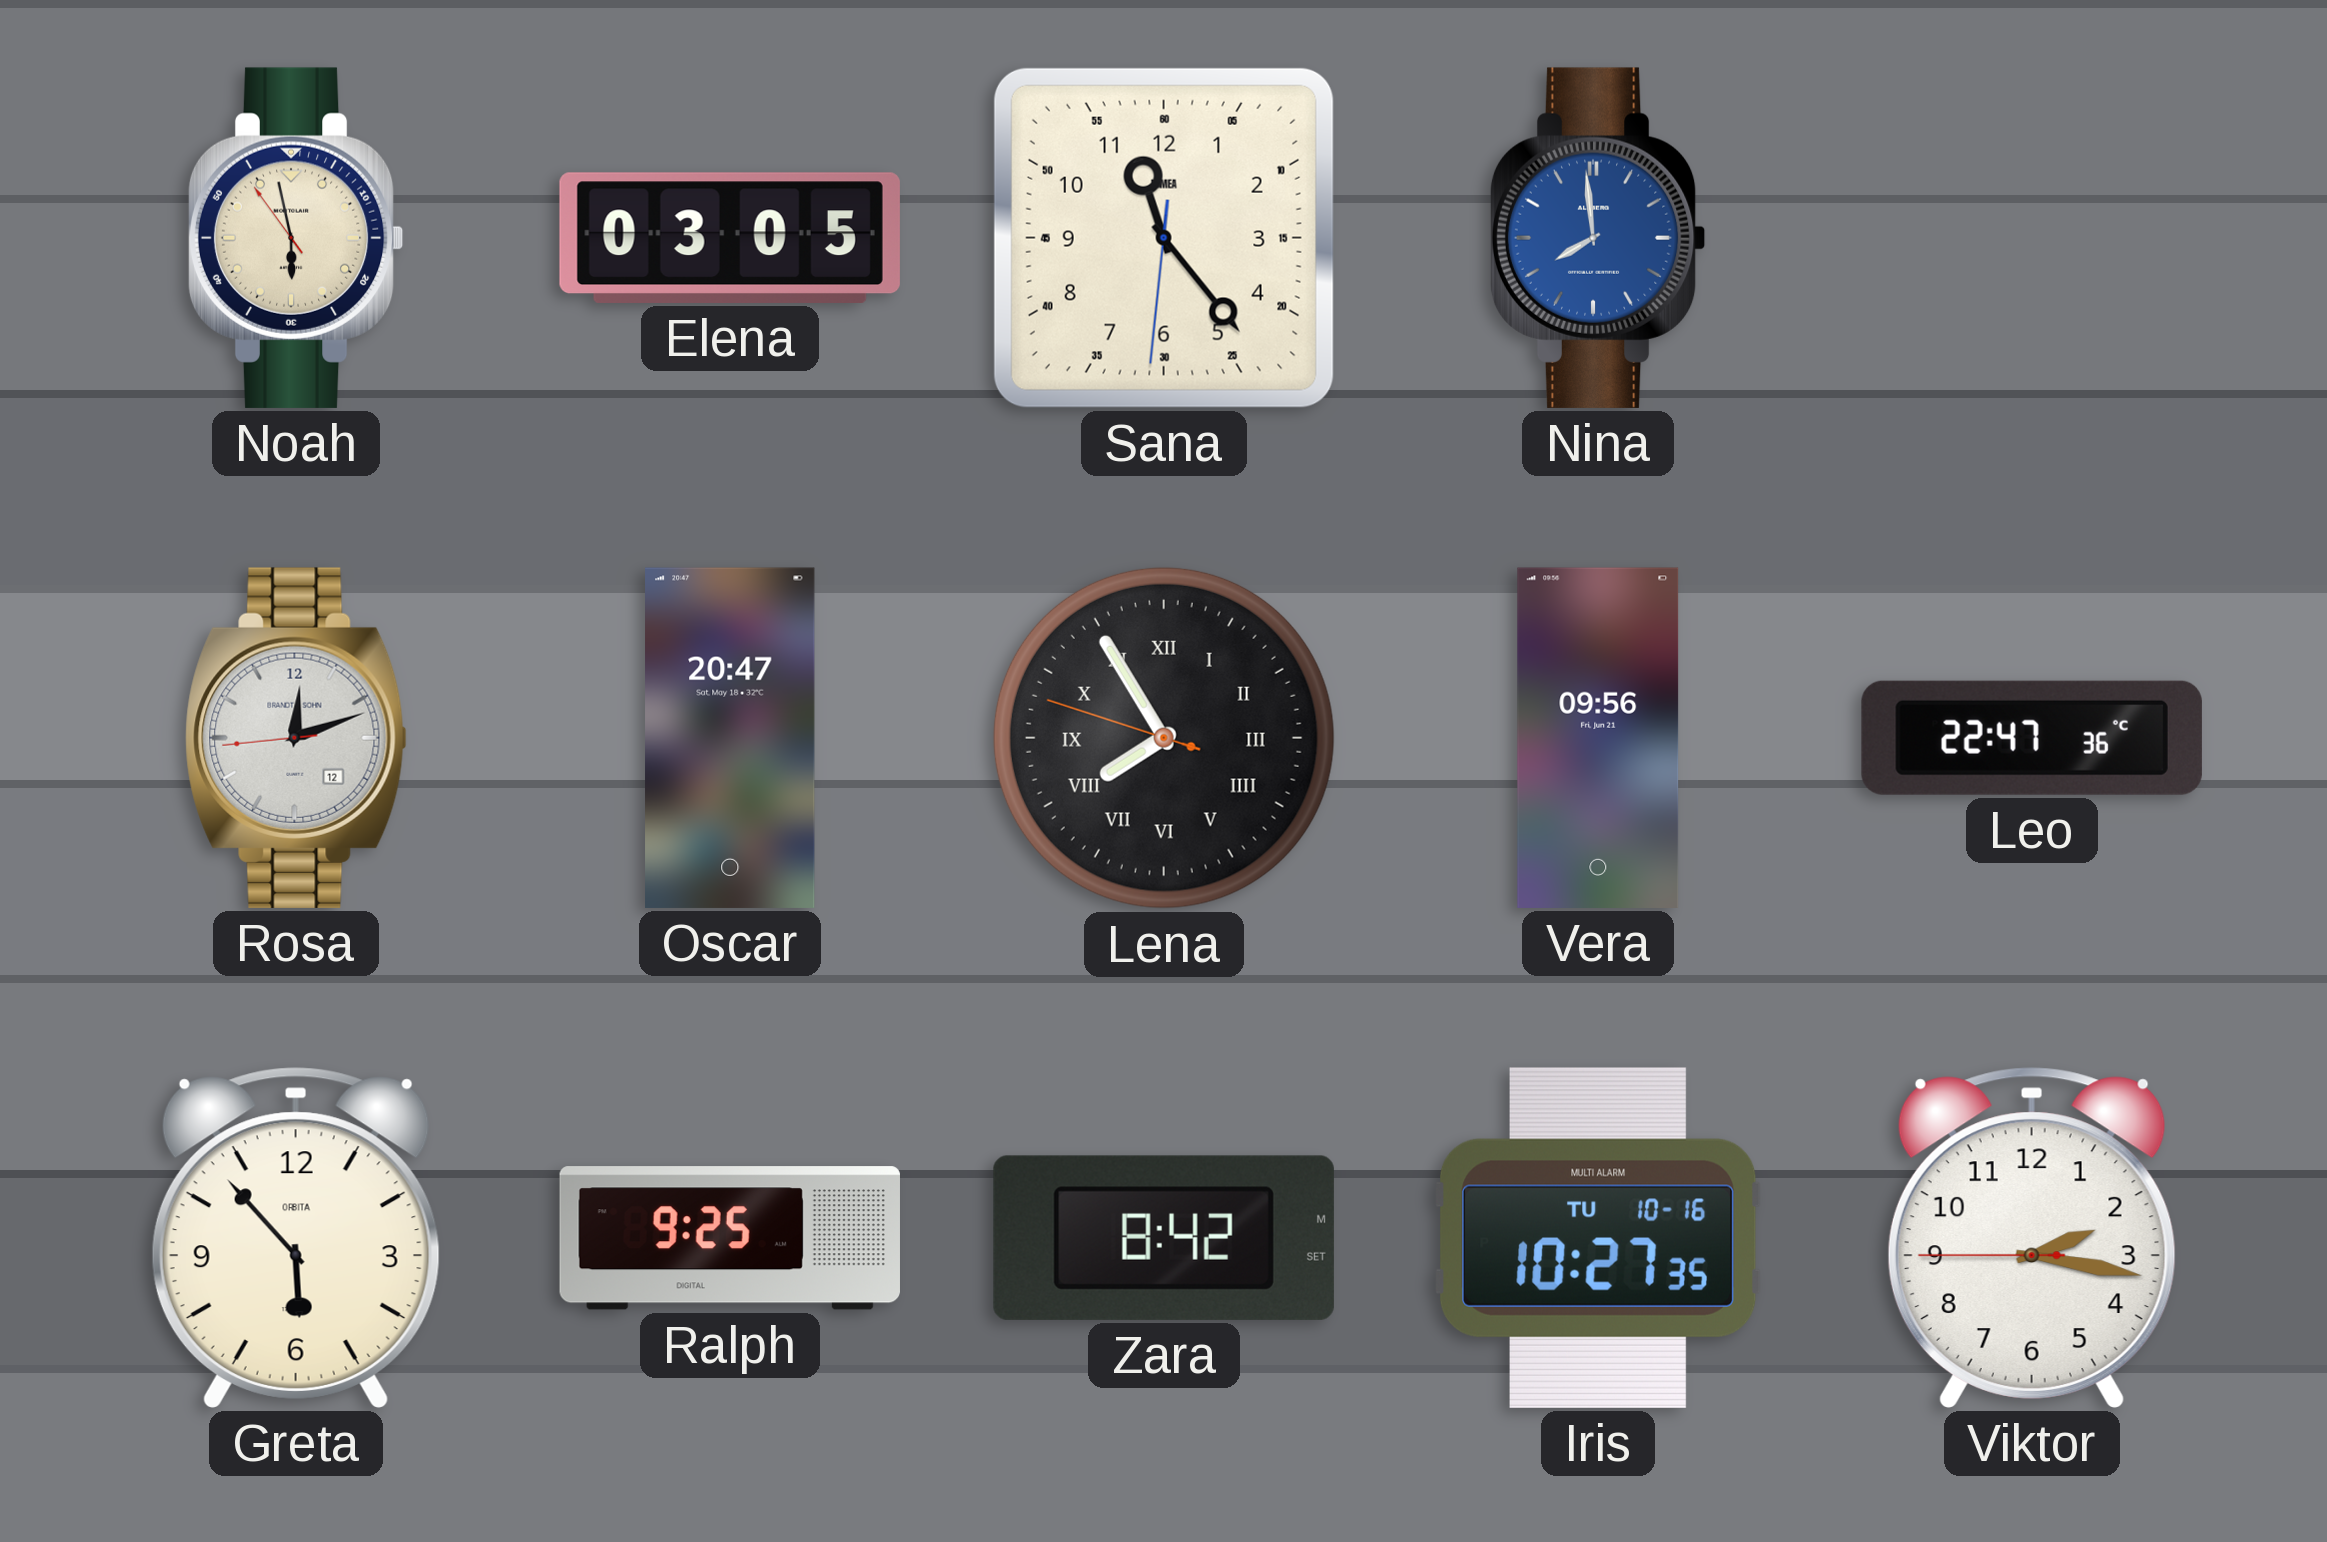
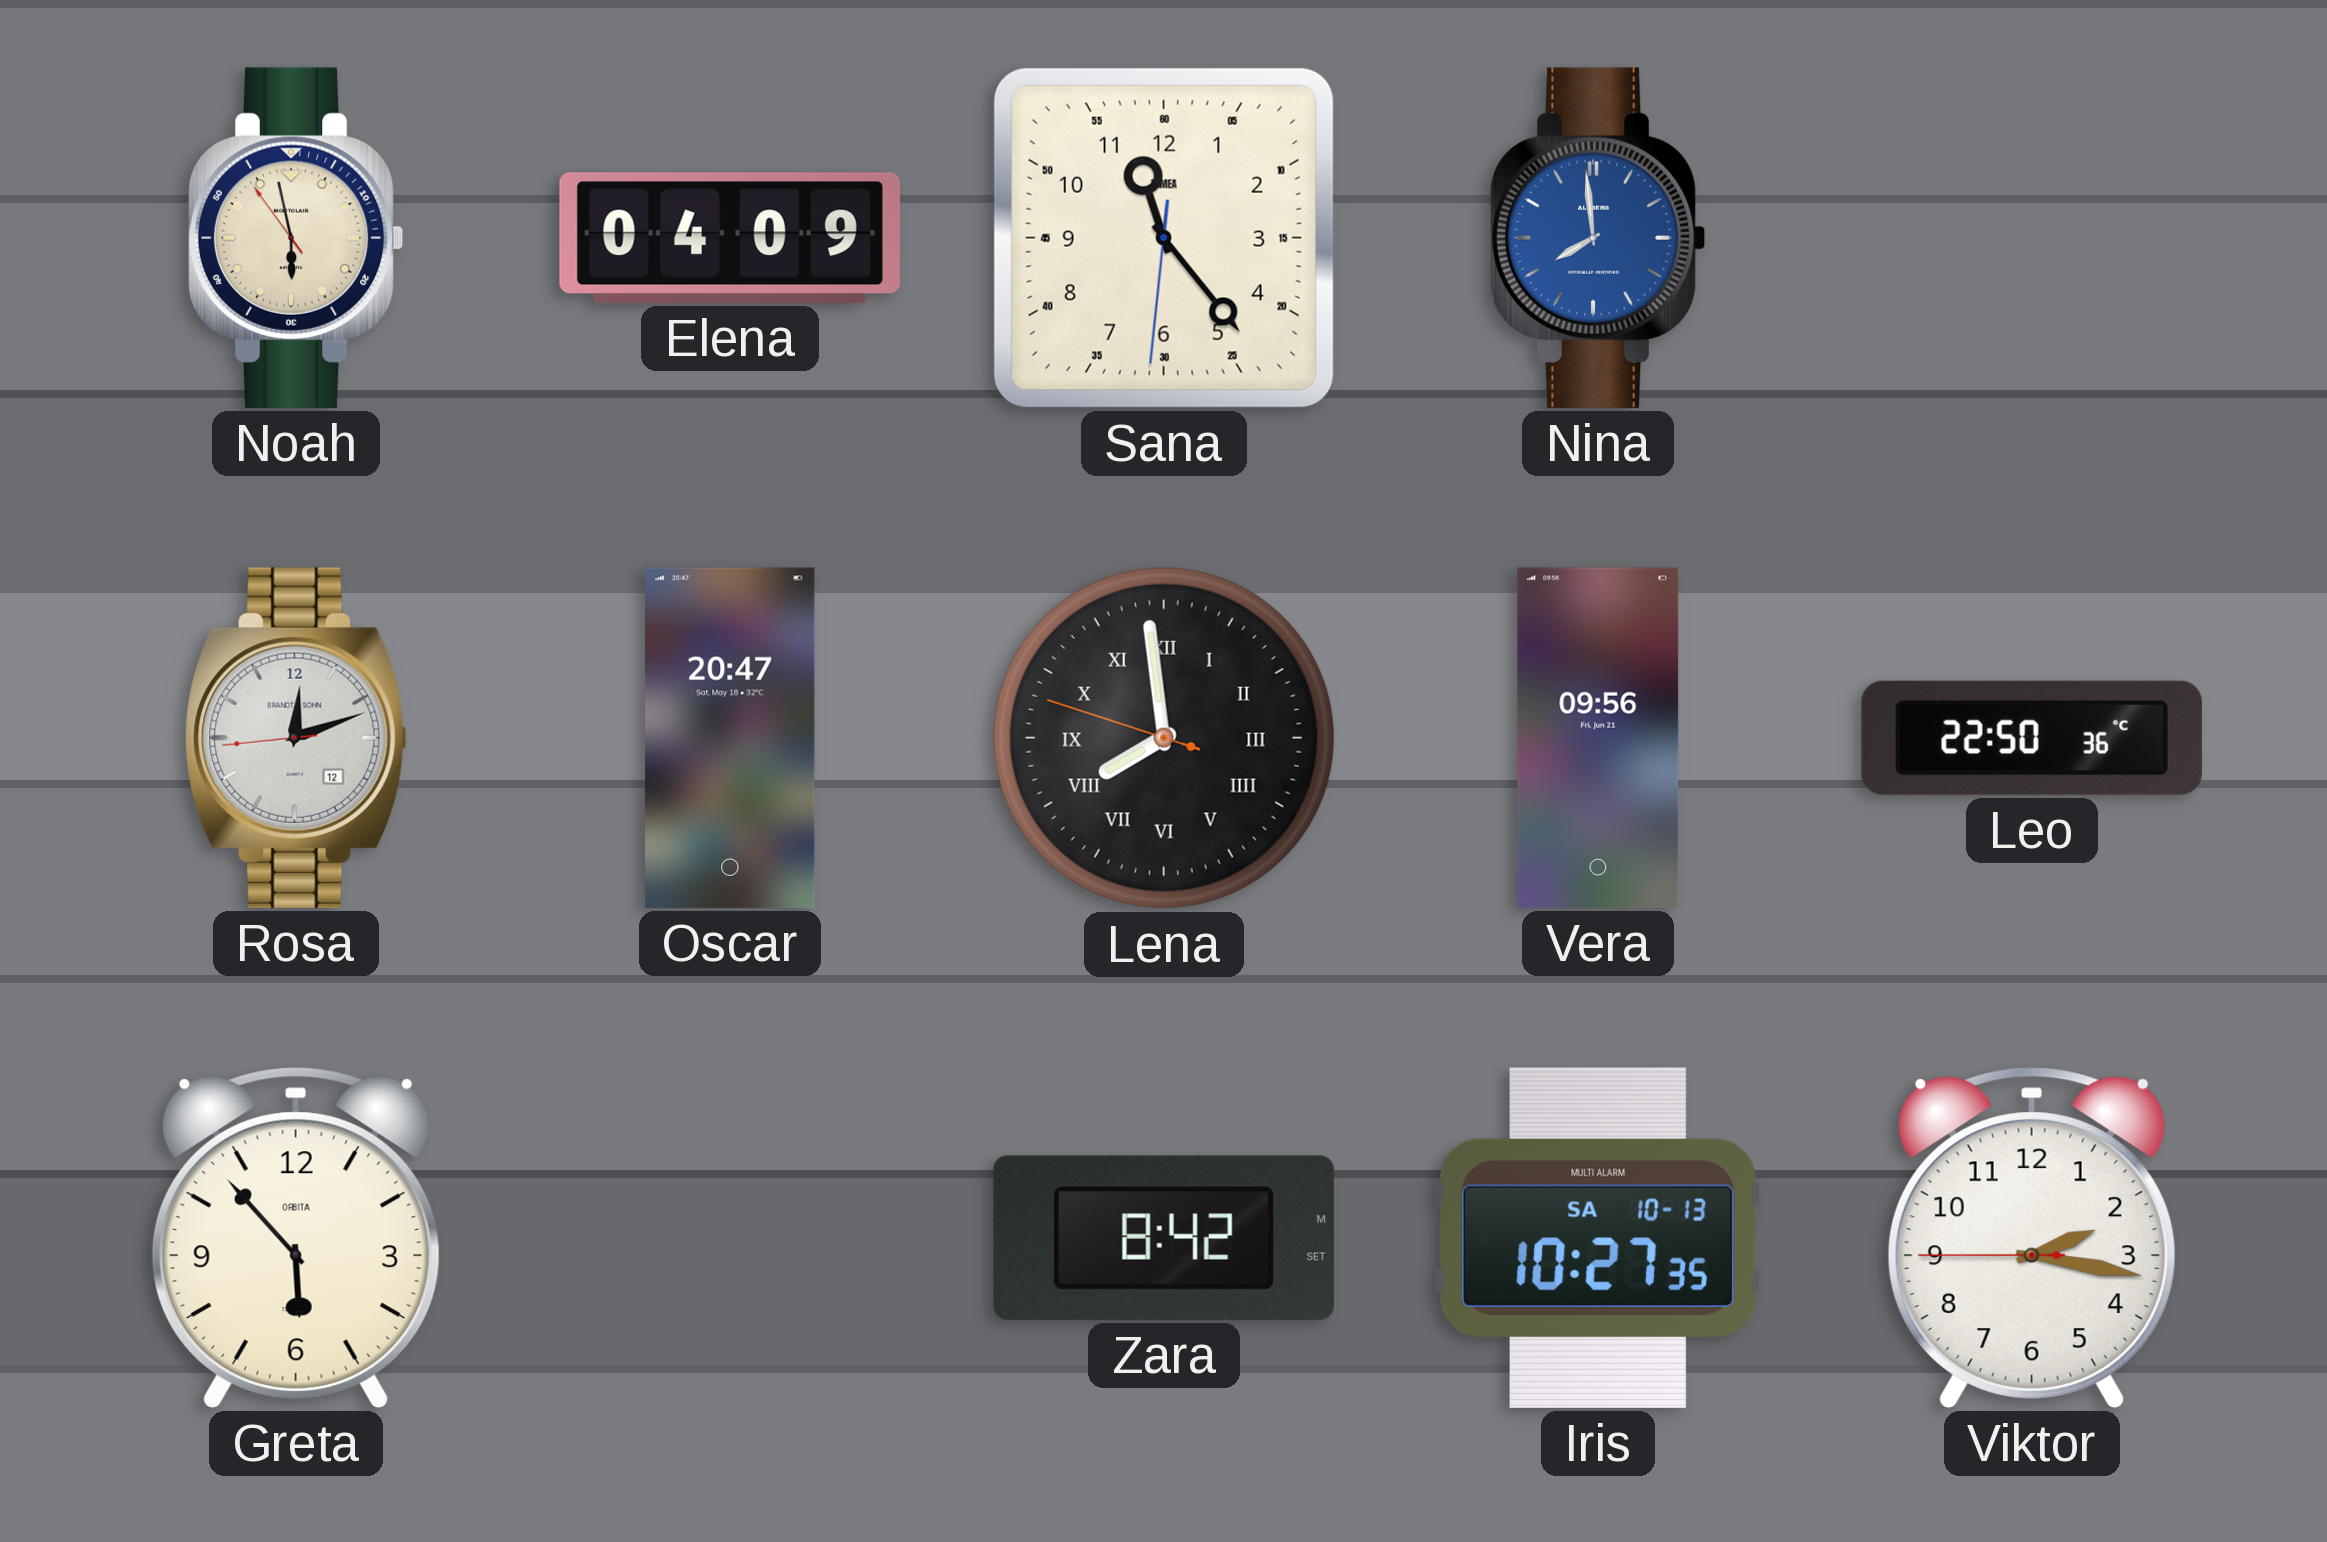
Elena: 03:05 -> 04:09
Lena: 7:54 -> 7:58
Leo: 22:47 -> 22:50
Ralph: 9:25 -> none
Iris date: TU 10-16 -> SA 10-13
